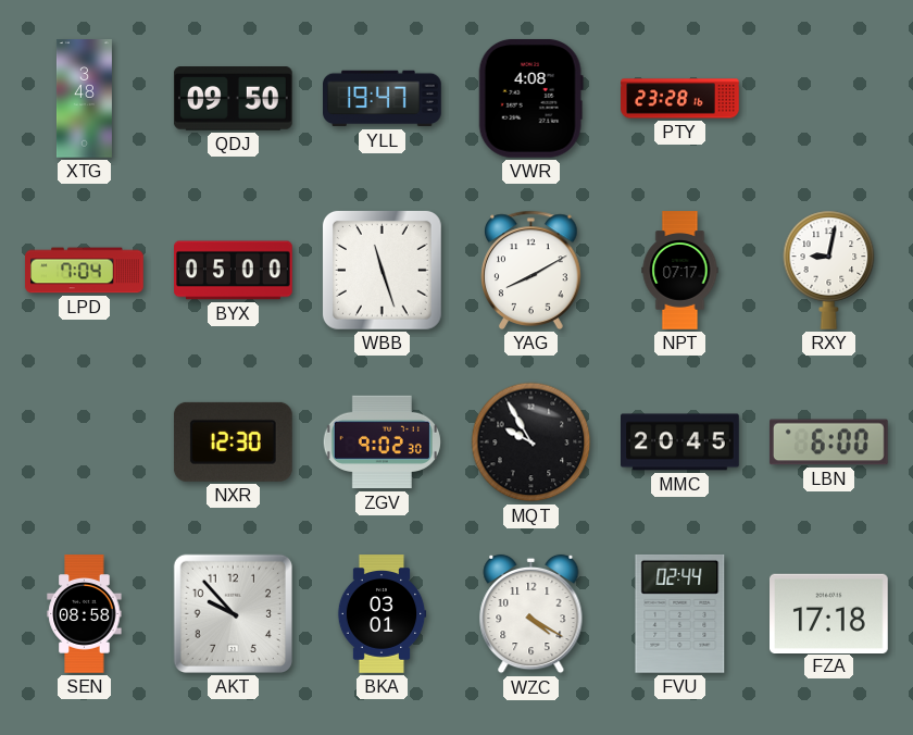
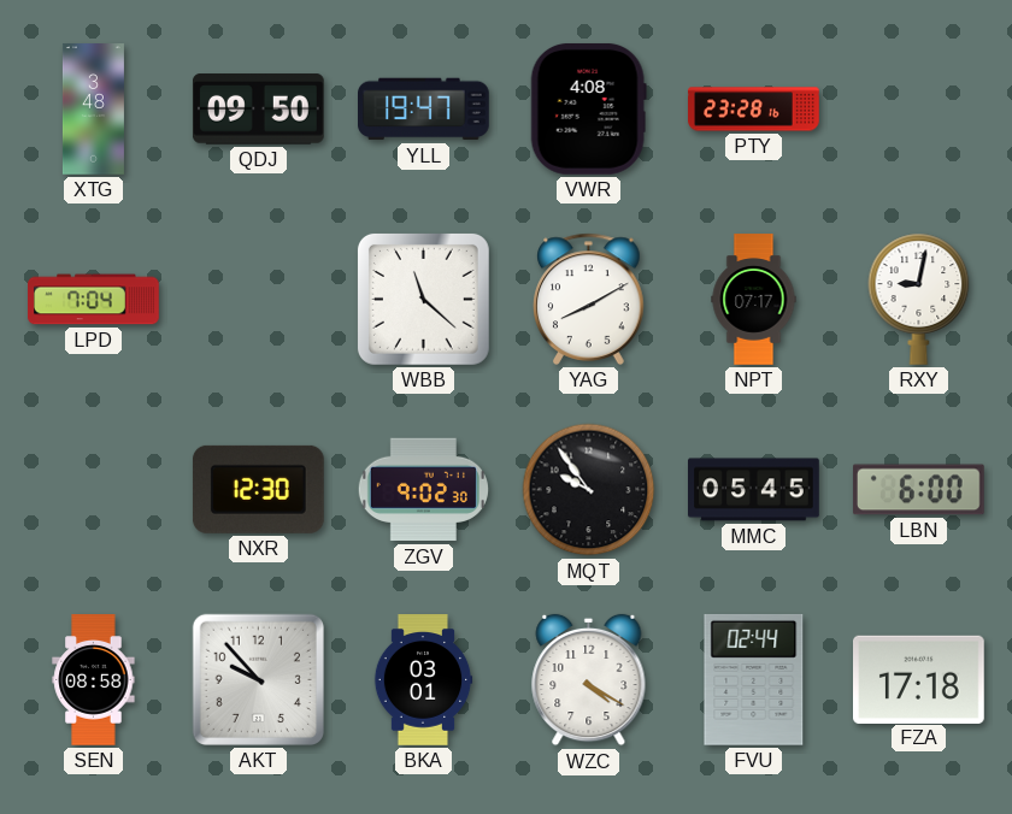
BYX: 05:00 -> none
WBB: 11:27 -> 11:22
MQT: 9:55 -> 9:54
MMC: 20:45 -> 05:45
